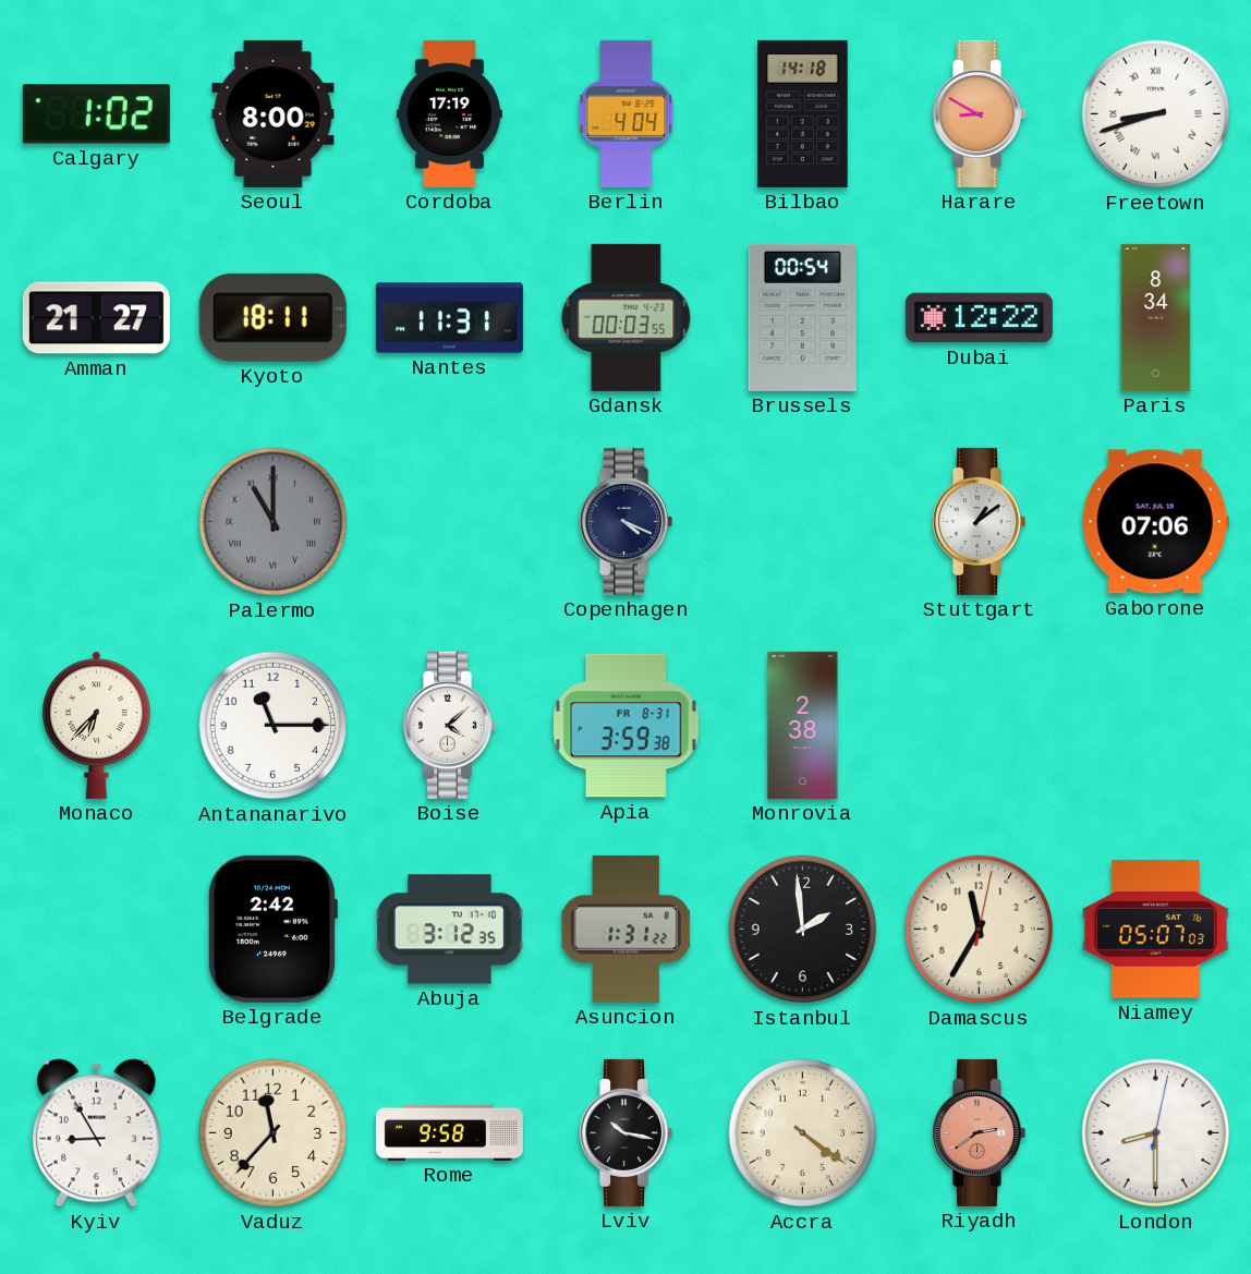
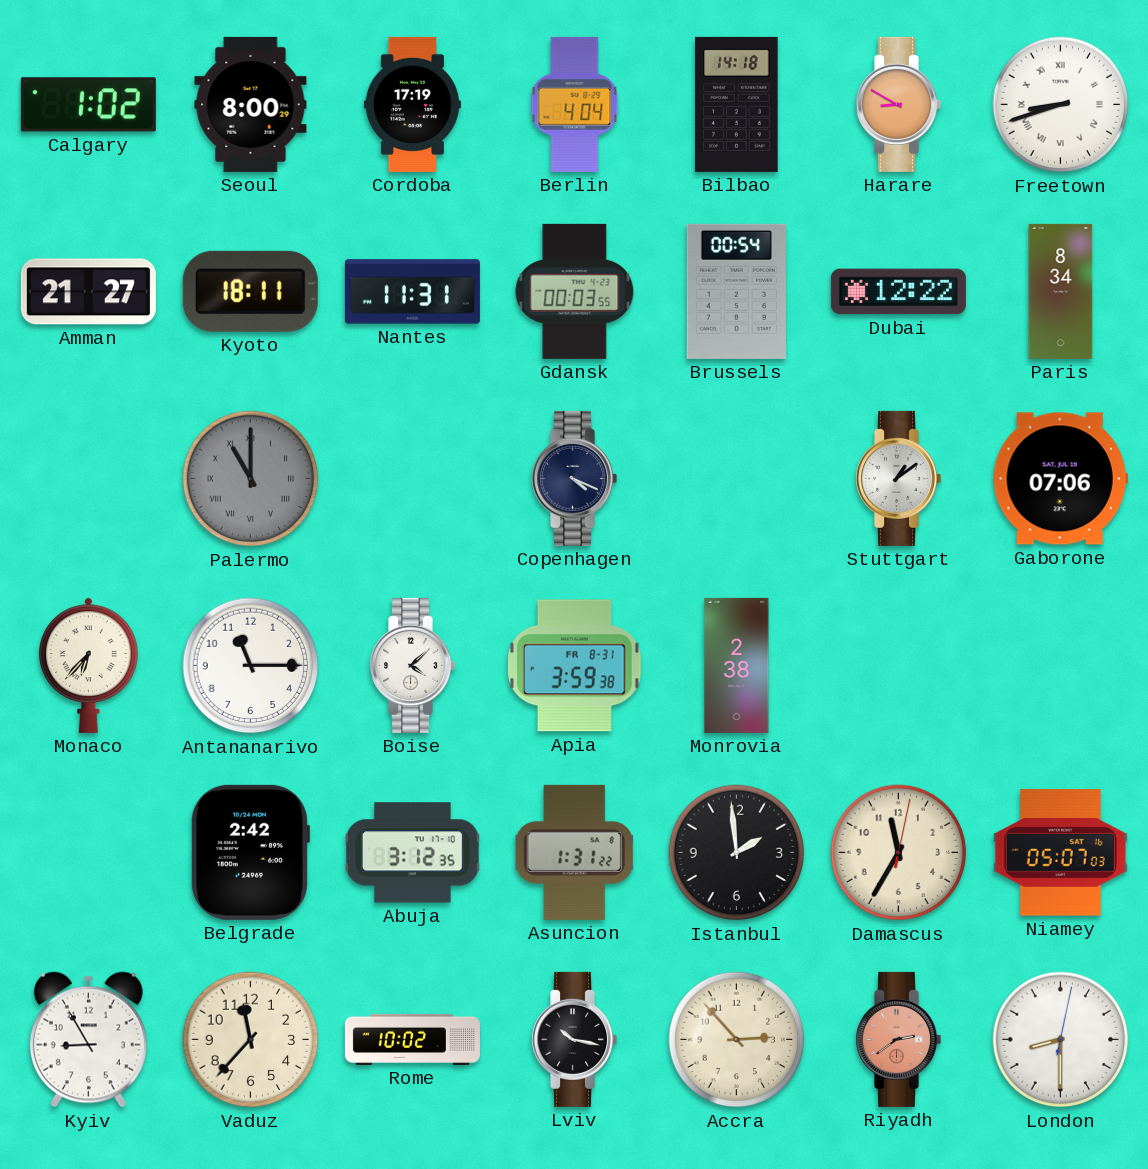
Rome: 9:58 -> 10:02
Accra: 4:21 -> 2:53
